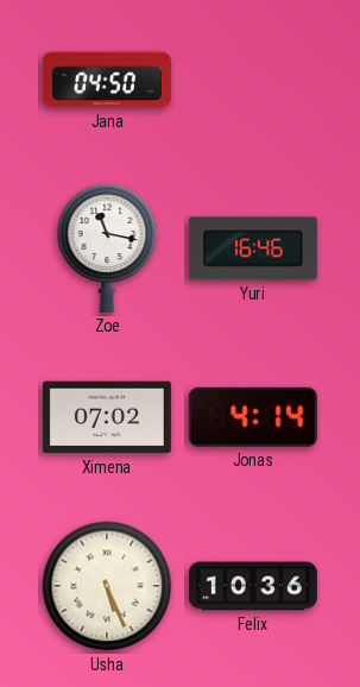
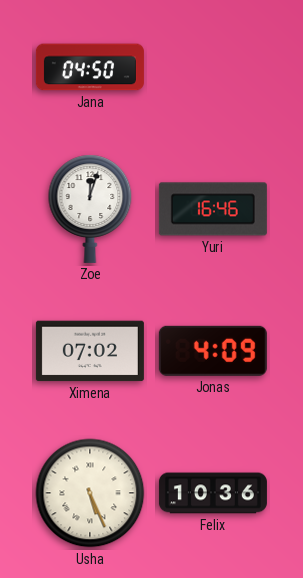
Zoe: 11:17 -> 12:03
Jonas: 4:14 -> 4:09
